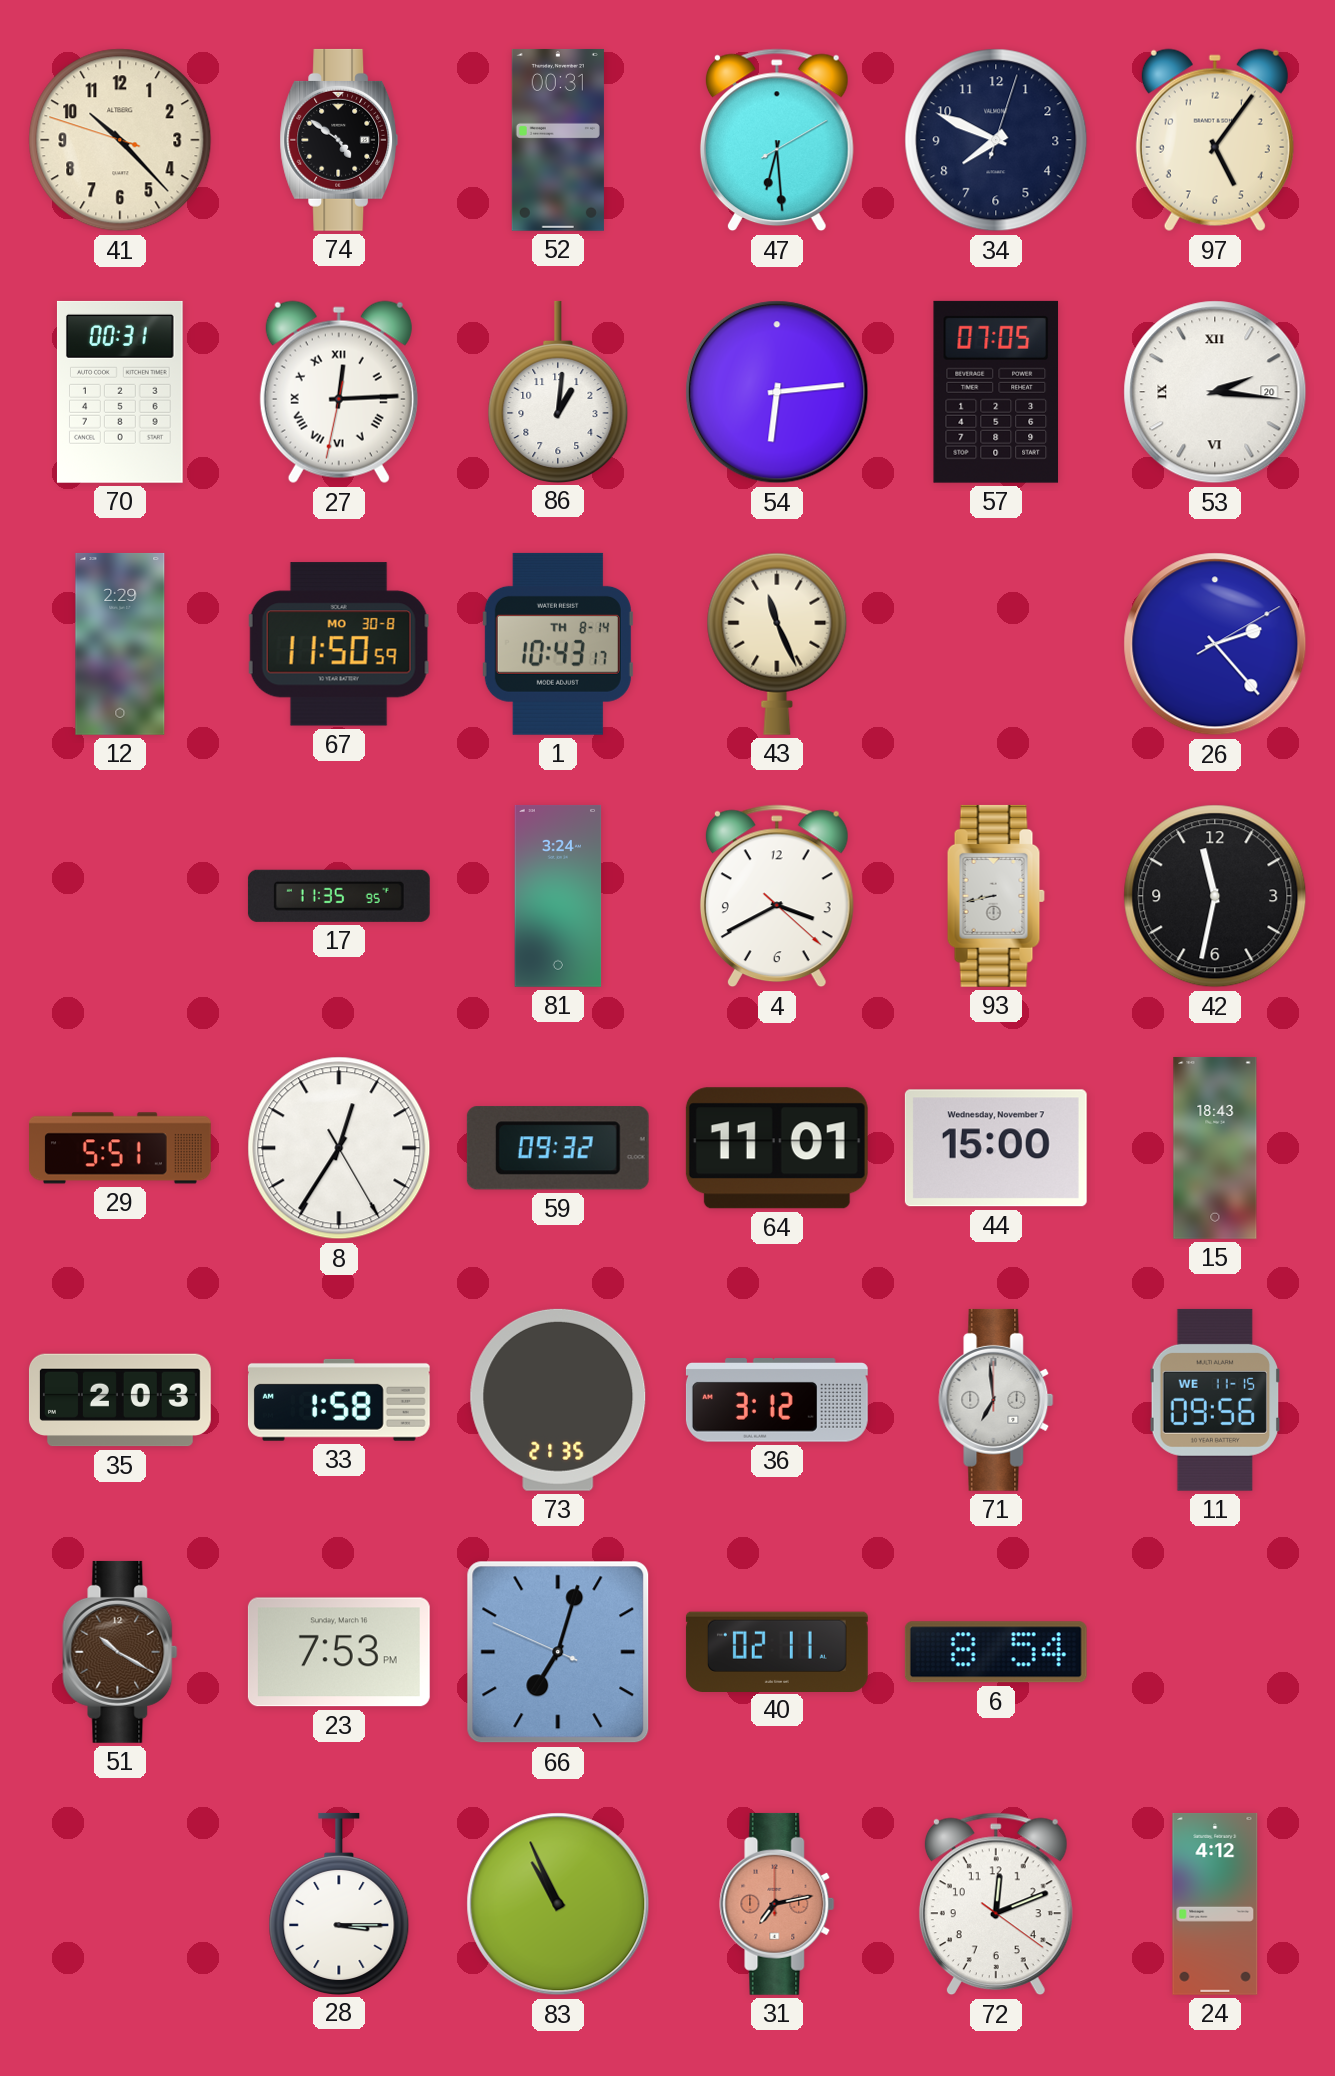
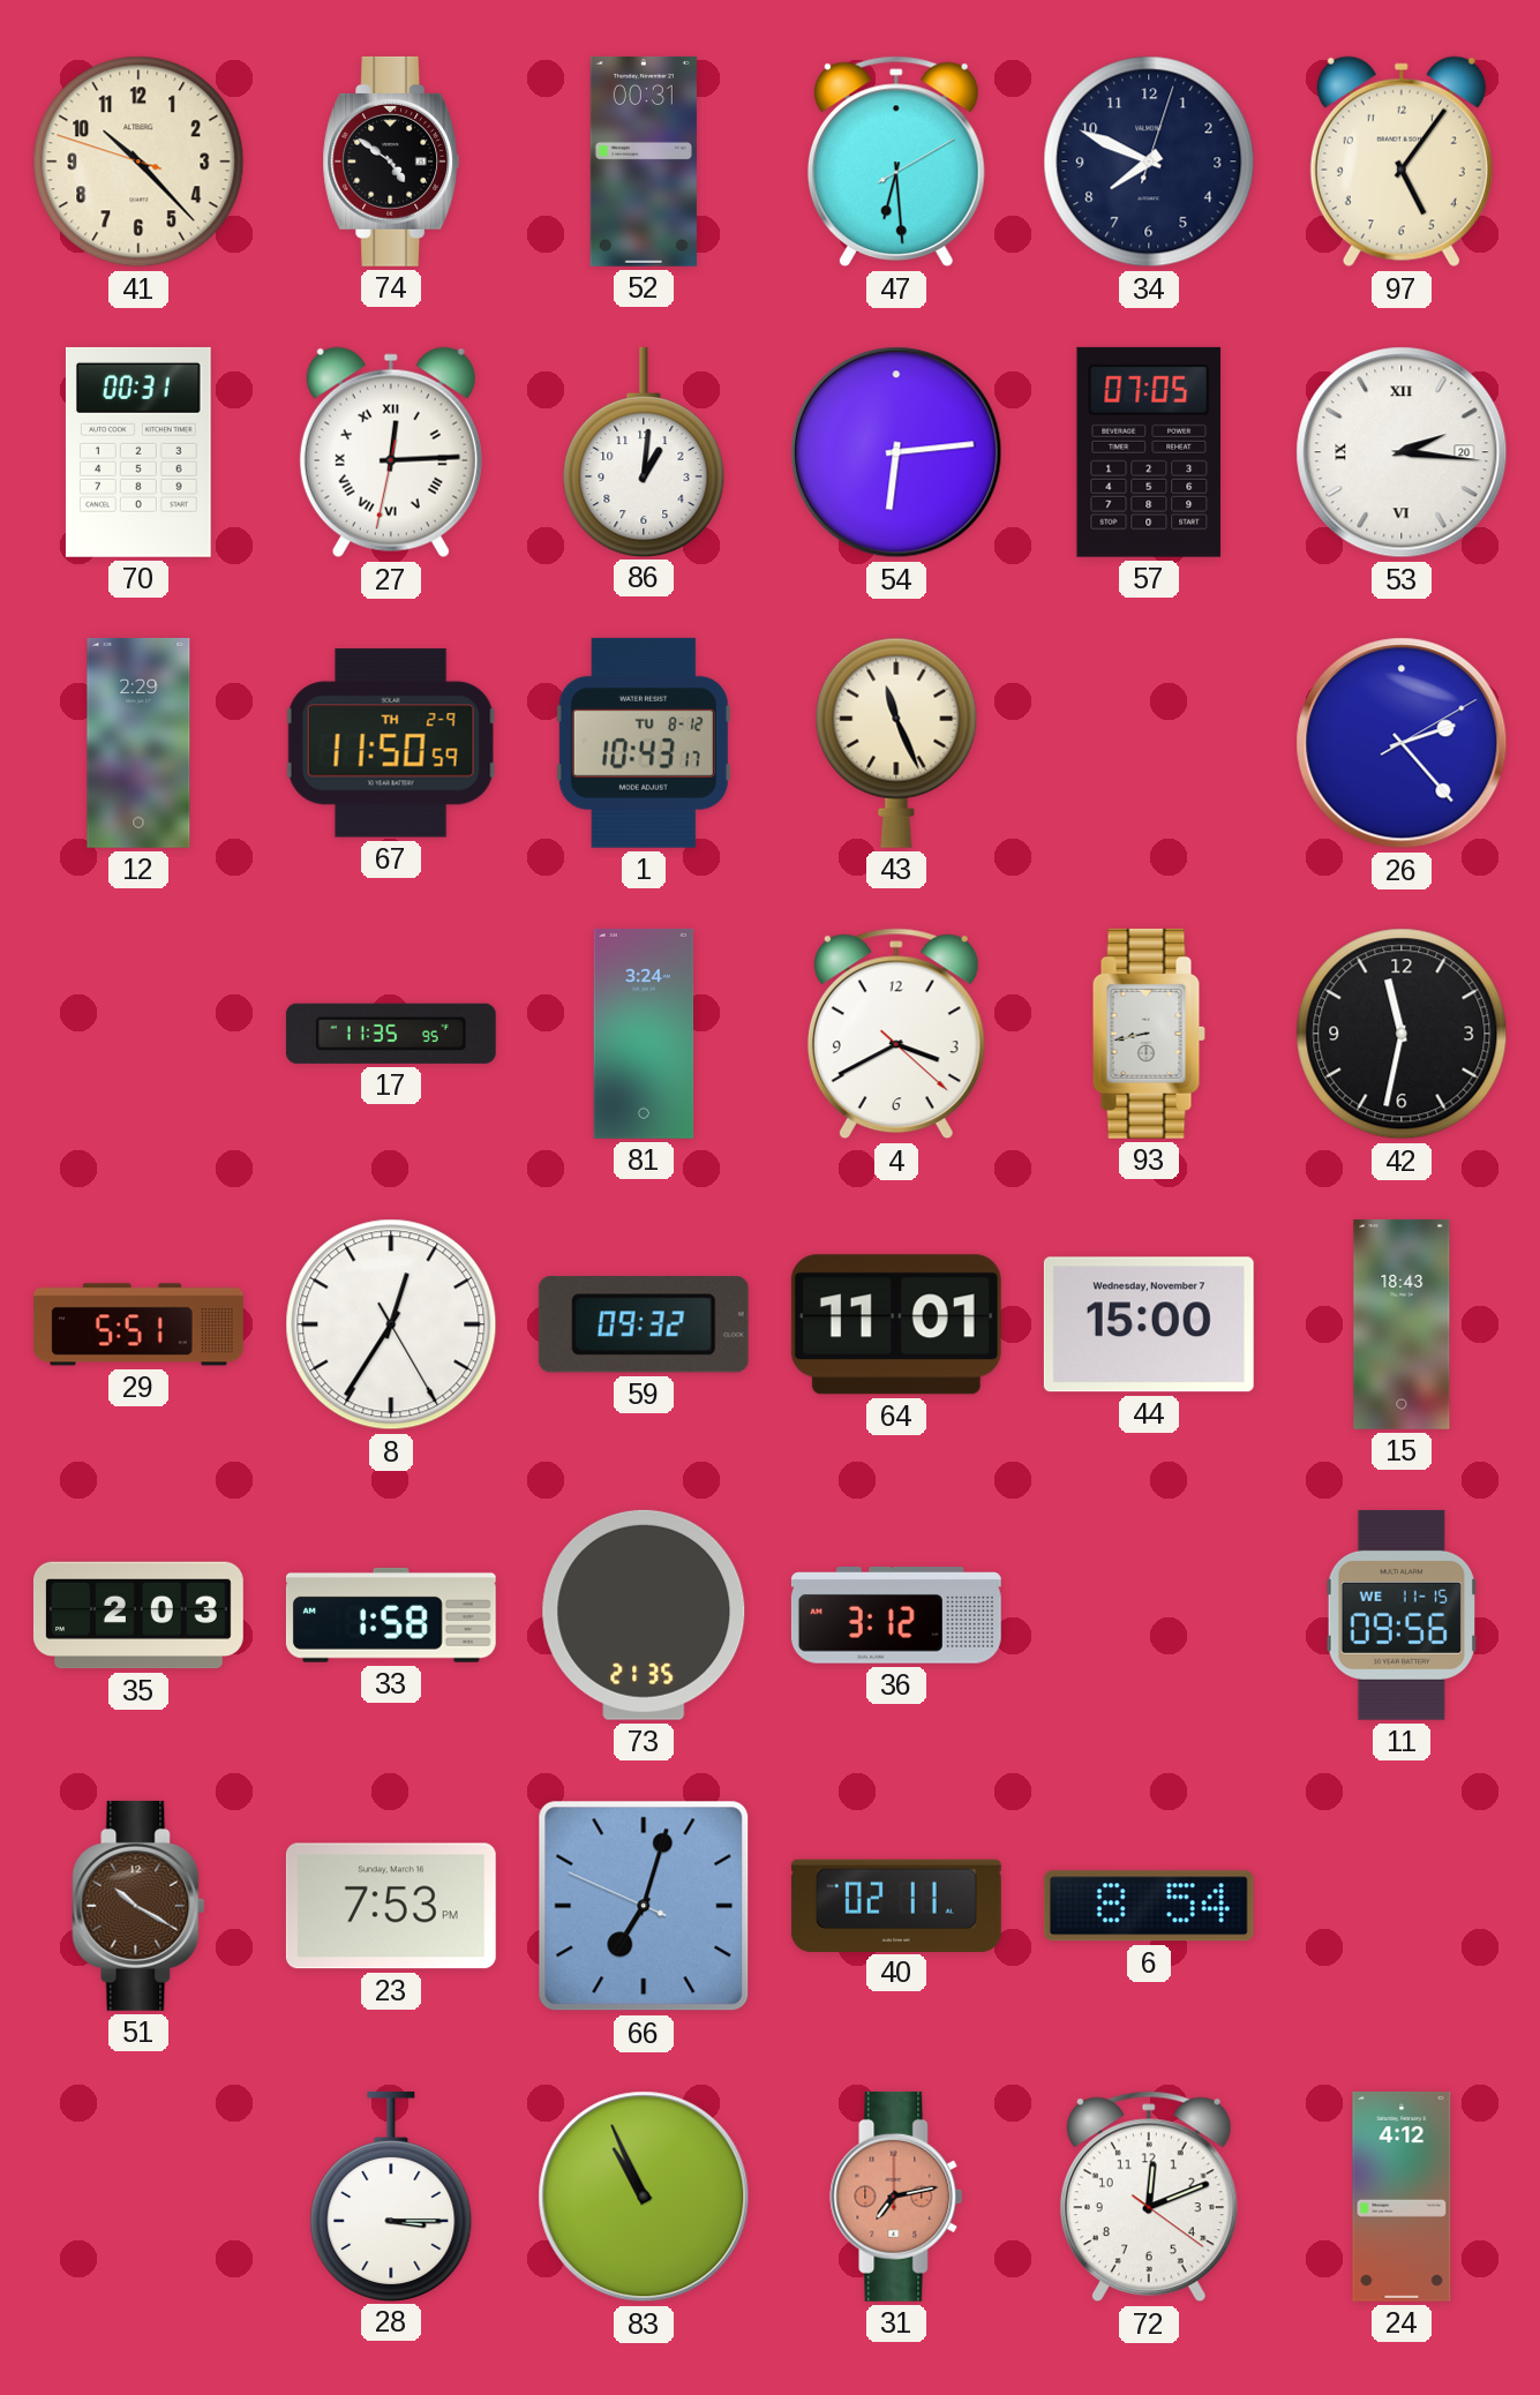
67 date: MO 30-8 -> TH 2-9
1 date: TH 8-14 -> TU 8-12
71: 6:59 -> none
